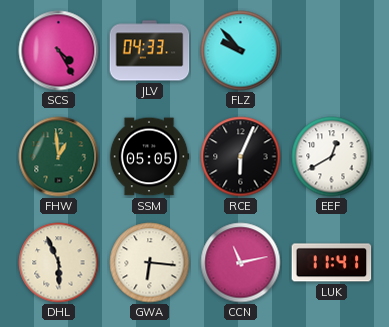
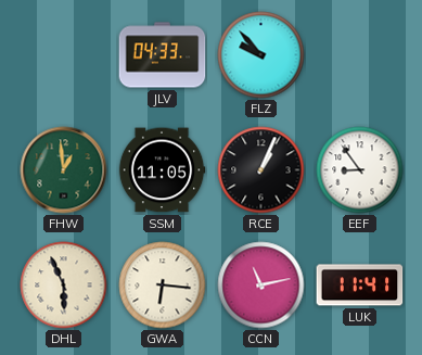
SCS: 4:25 -> none
SSM: 05:05 -> 11:05
RCE: 6:04 -> 1:04
EEF: 12:40 -> 8:54
